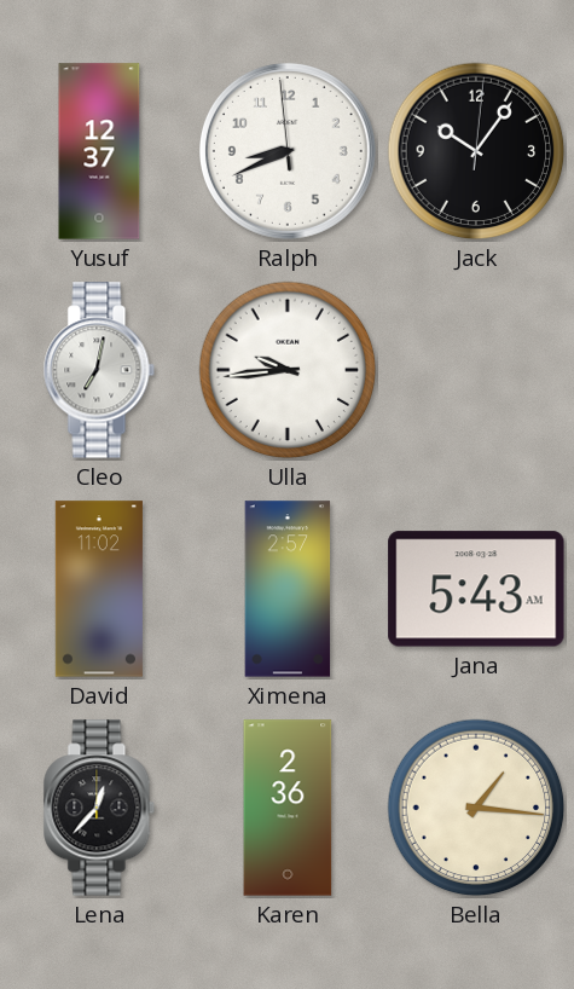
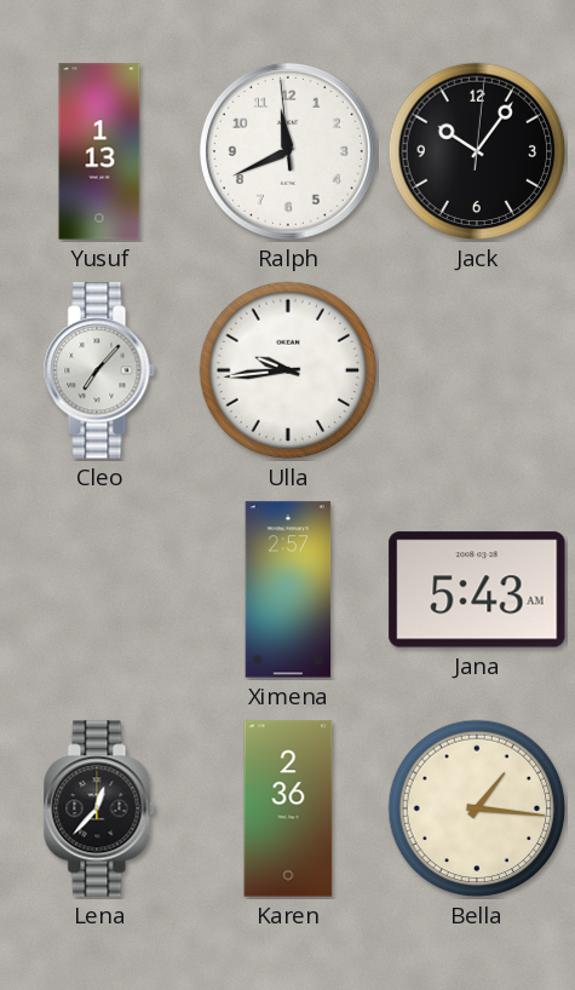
Yusuf: 12:37 -> 1:13
Ralph: 8:40 -> 11:40
Cleo: 7:02 -> 7:07
David: 11:02 -> none
